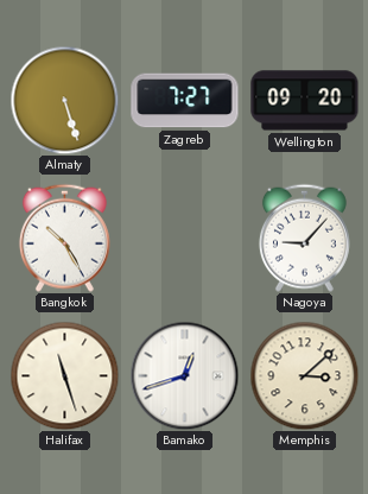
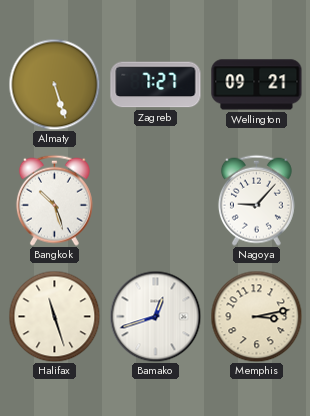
Wellington: 09:20 -> 09:21
Bangkok: 10:25 -> 10:27
Memphis: 3:08 -> 3:13
